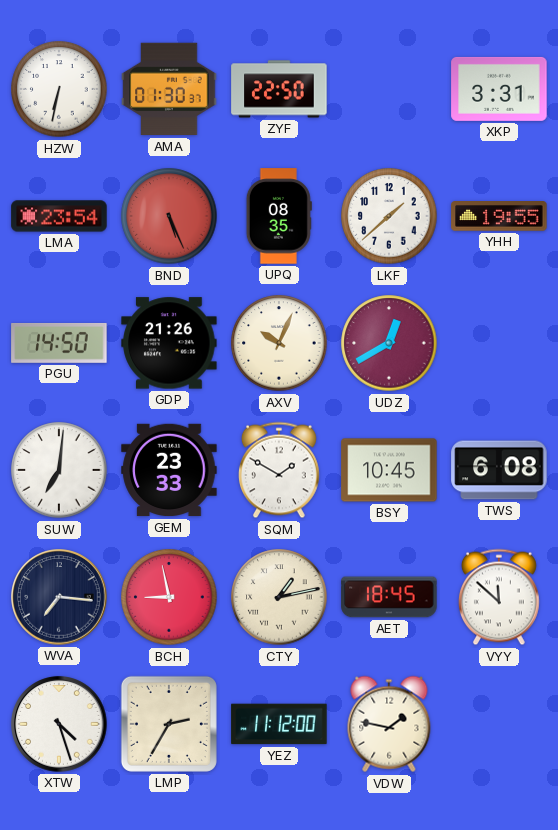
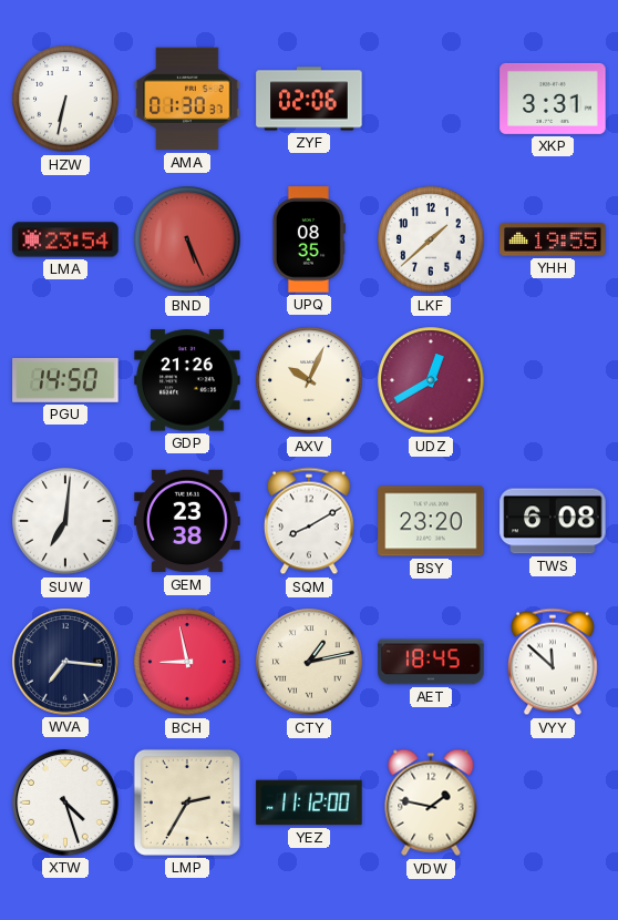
ZYF: 22:50 -> 02:06
GEM: 23:33 -> 23:38
SQM: 1:50 -> 8:10
BSY: 10:45 -> 23:20
